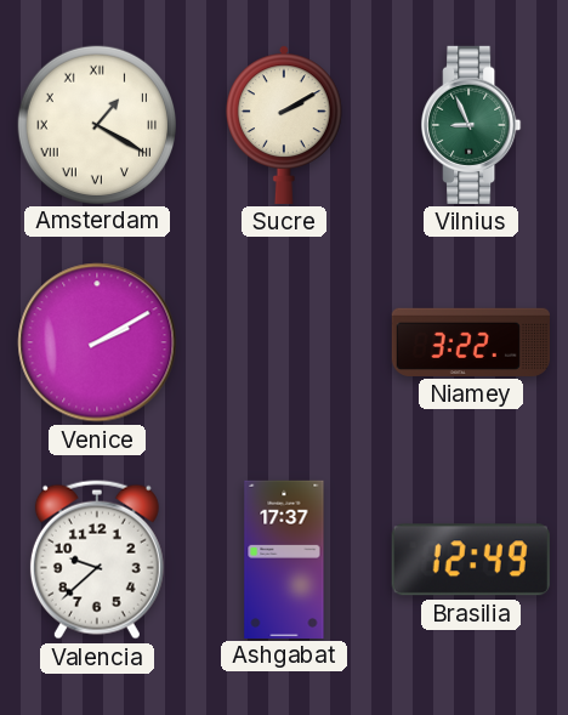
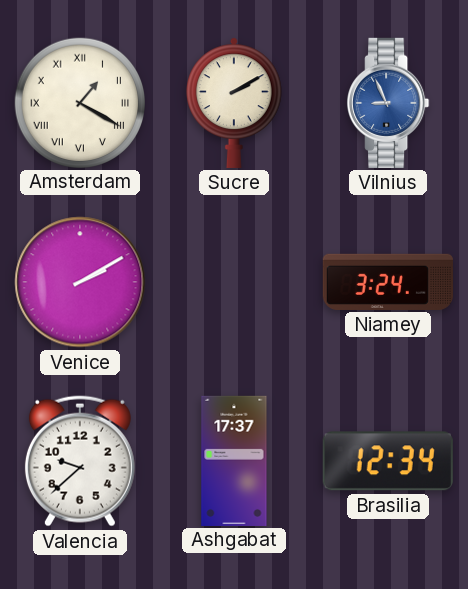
Vilnius dial: green -> blue
Niamey: 3:22 -> 3:24
Brasilia: 12:49 -> 12:34
